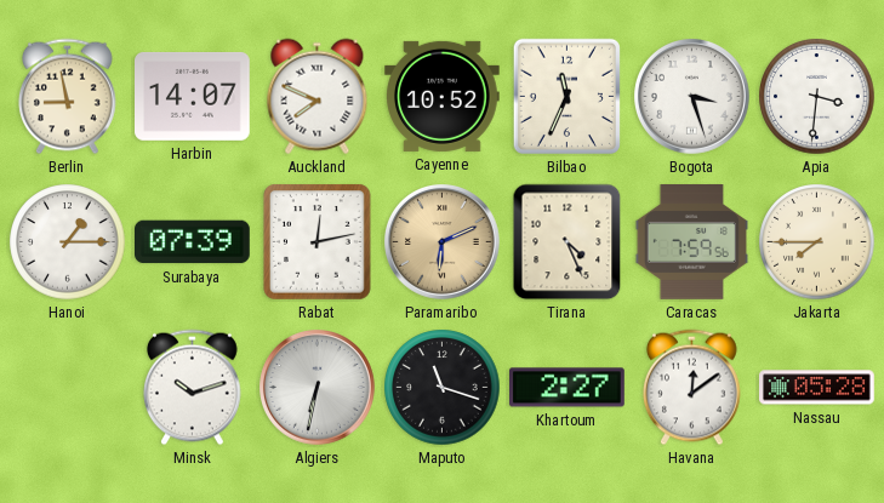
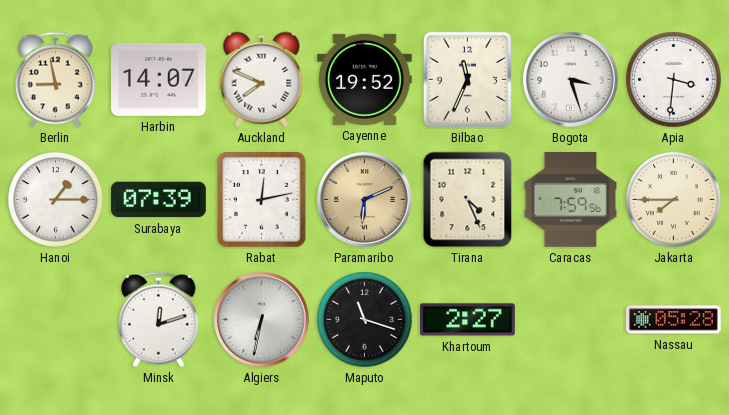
Cayenne: 10:52 -> 19:52
Minsk: 10:12 -> 12:12
Havana: 12:09 -> none
